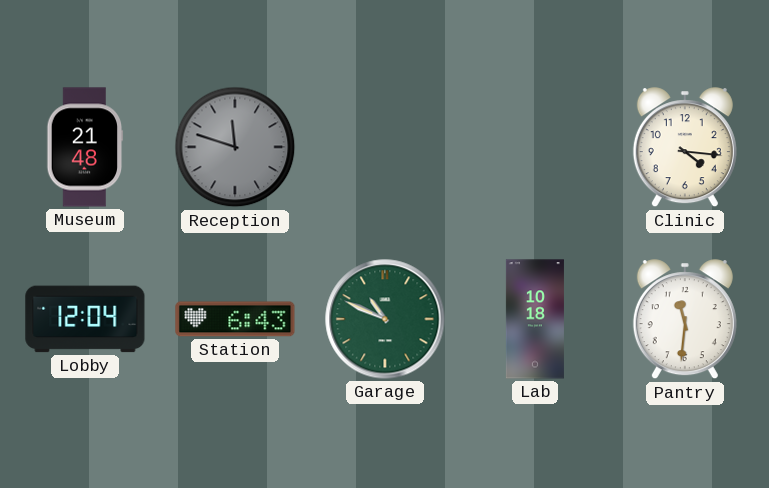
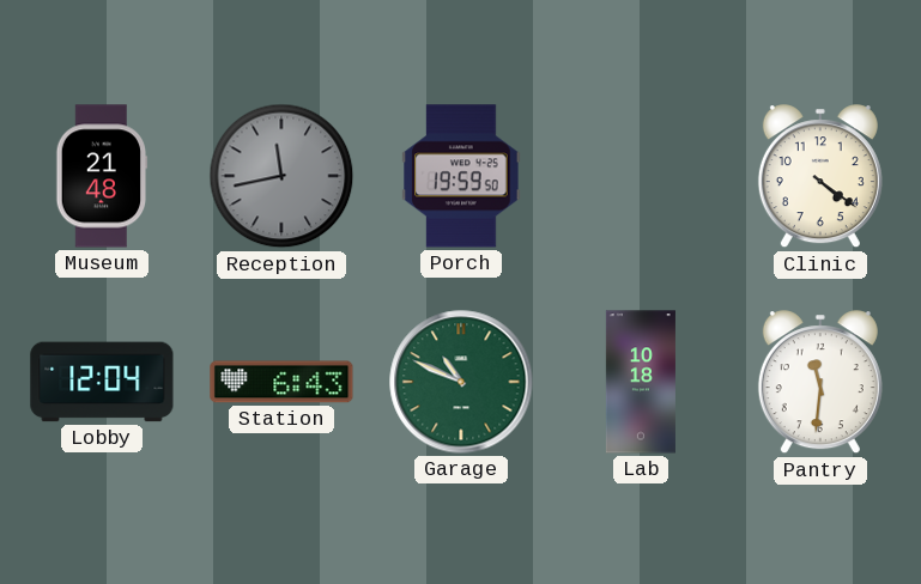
Reception: 11:48 -> 11:43
Porch: none -> 19:59
Clinic: 4:16 -> 4:21
